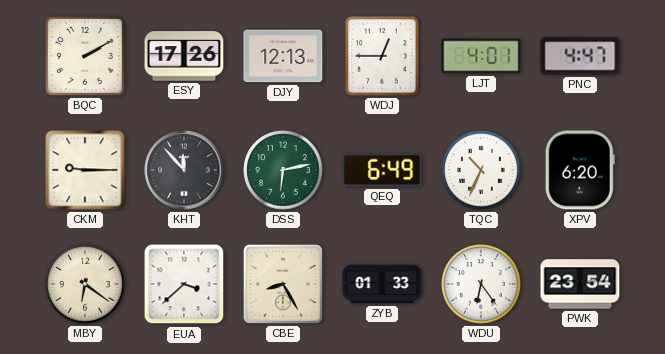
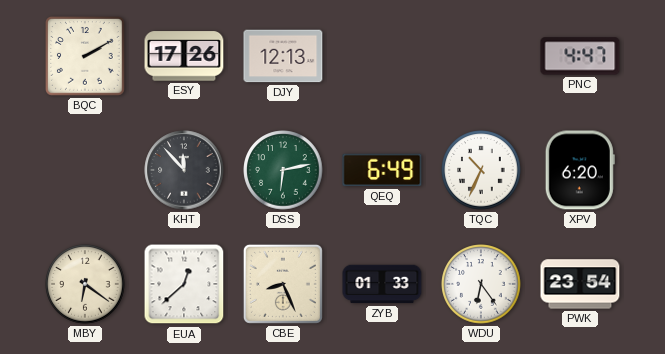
WDJ: 12:45 -> none
LJT: 4:01 -> none
CKM: 9:15 -> none
EUA: 3:38 -> 12:38
CBE: 8:25 -> 8:26
